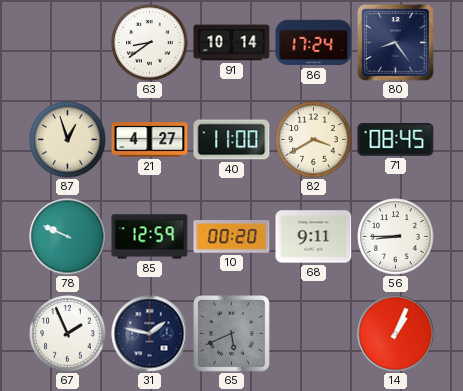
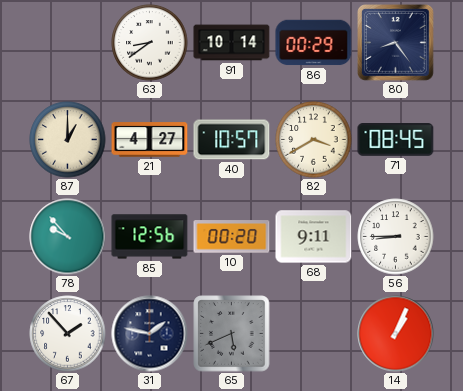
86: 17:24 -> 00:29
87: 12:57 -> 1:00
40: 11:00 -> 10:57
78: 9:49 -> 9:53
85: 12:59 -> 12:56
67: 1:56 -> 1:53
